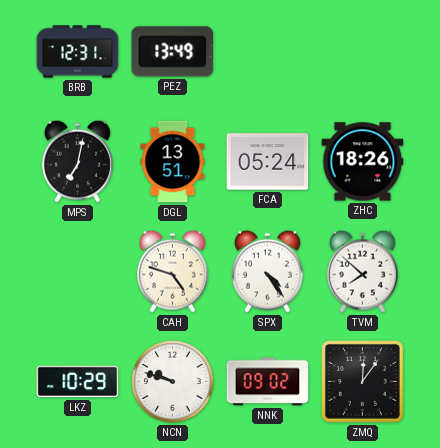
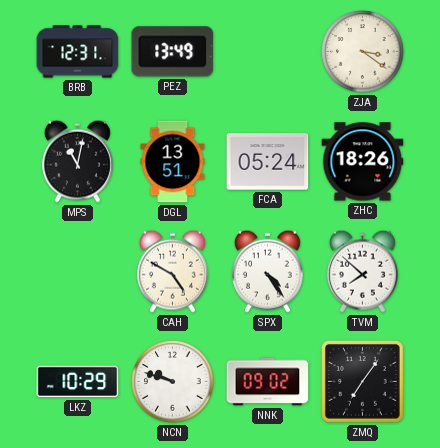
ZJA: none -> 3:21
MPS: 7:02 -> 11:02
CAH: 4:48 -> 4:50
ZMQ: 12:06 -> 7:06
